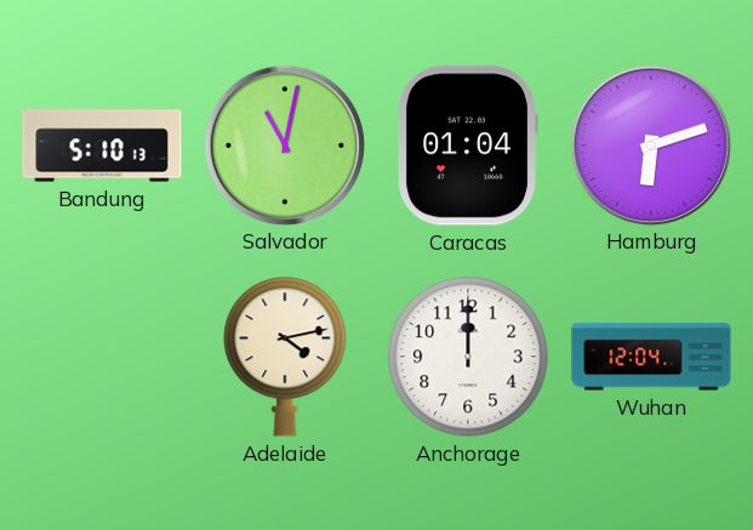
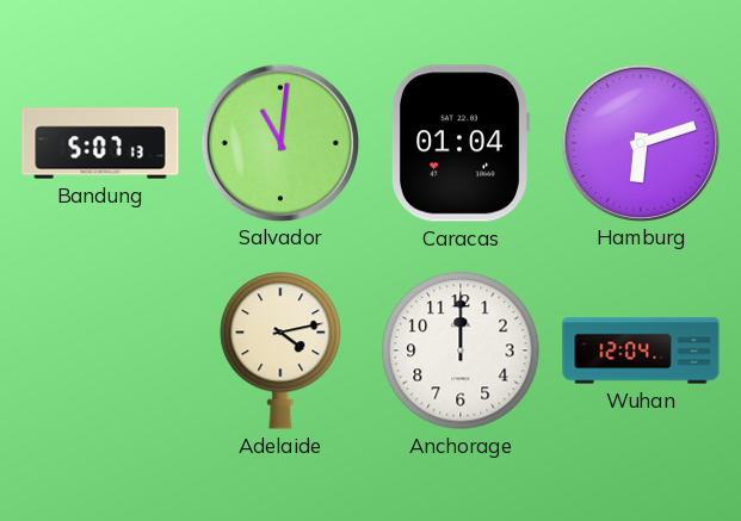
Bandung: 5:10 -> 5:07
Salvador: 11:02 -> 11:01
